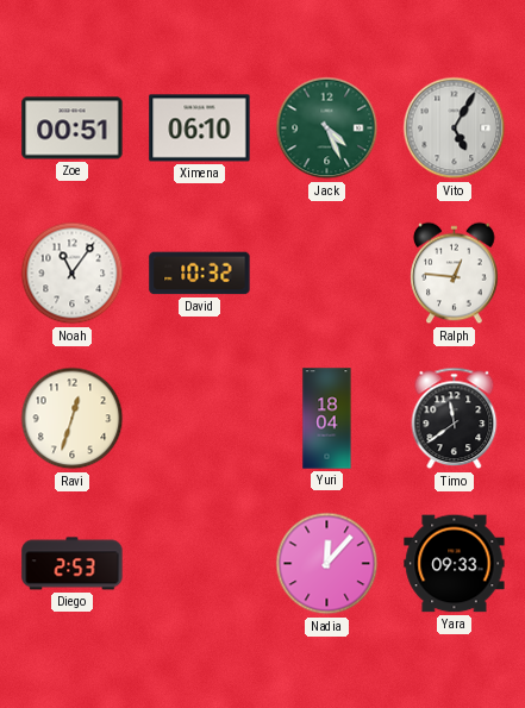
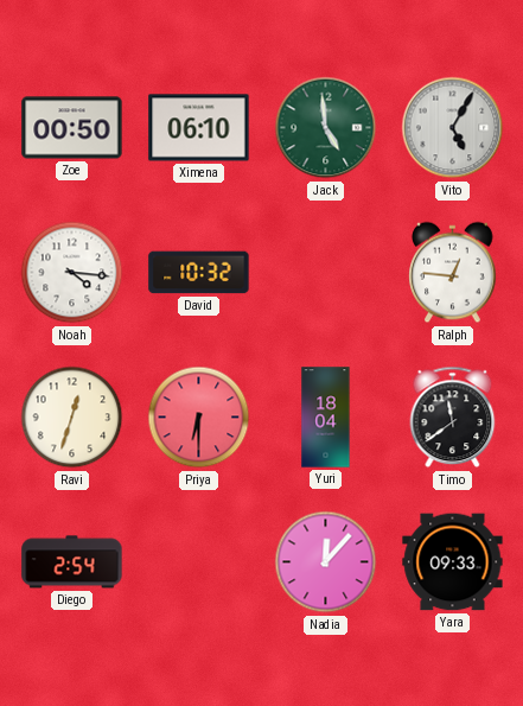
Zoe: 00:51 -> 00:50
Jack: 4:26 -> 4:59
Noah: 11:06 -> 4:16
Priya: none -> 6:30
Diego: 2:53 -> 2:54
